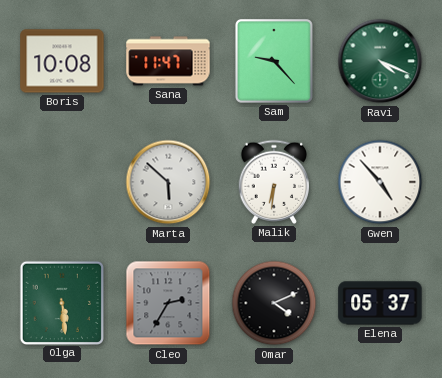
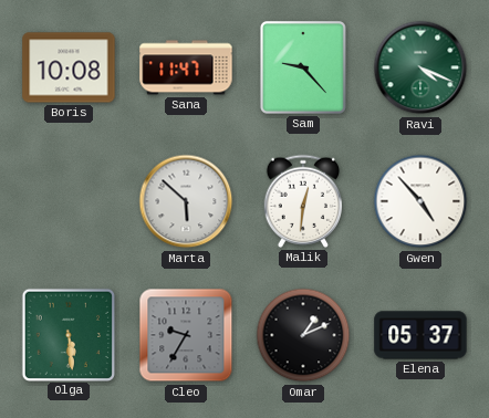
Malik: 6:31 -> 12:31
Cleo: 2:35 -> 9:35
Omar: 4:11 -> 1:11
